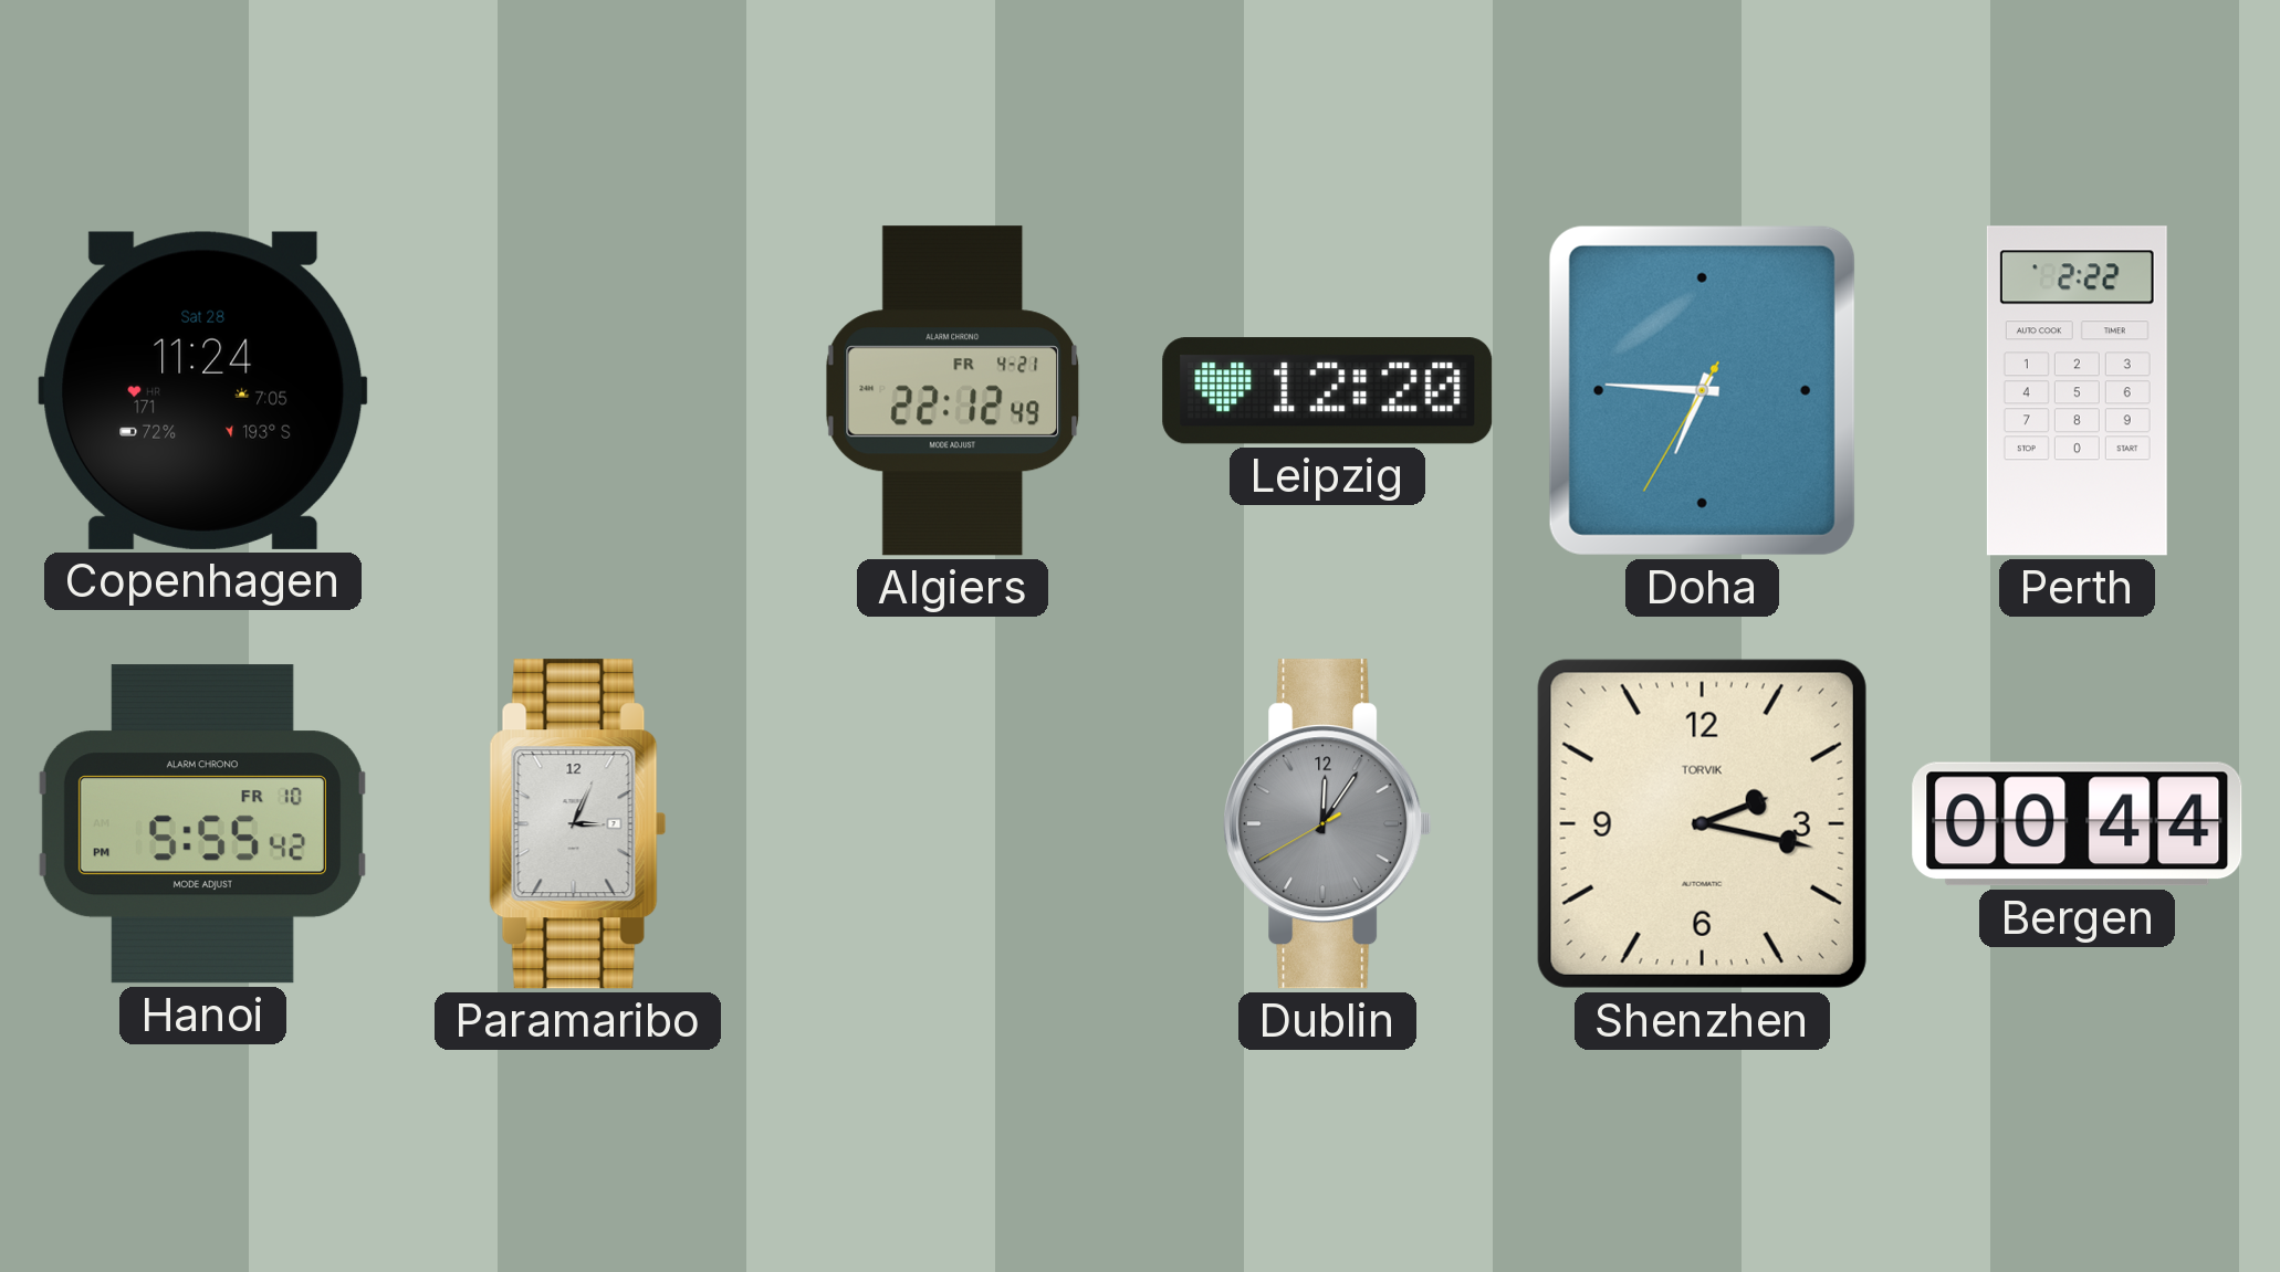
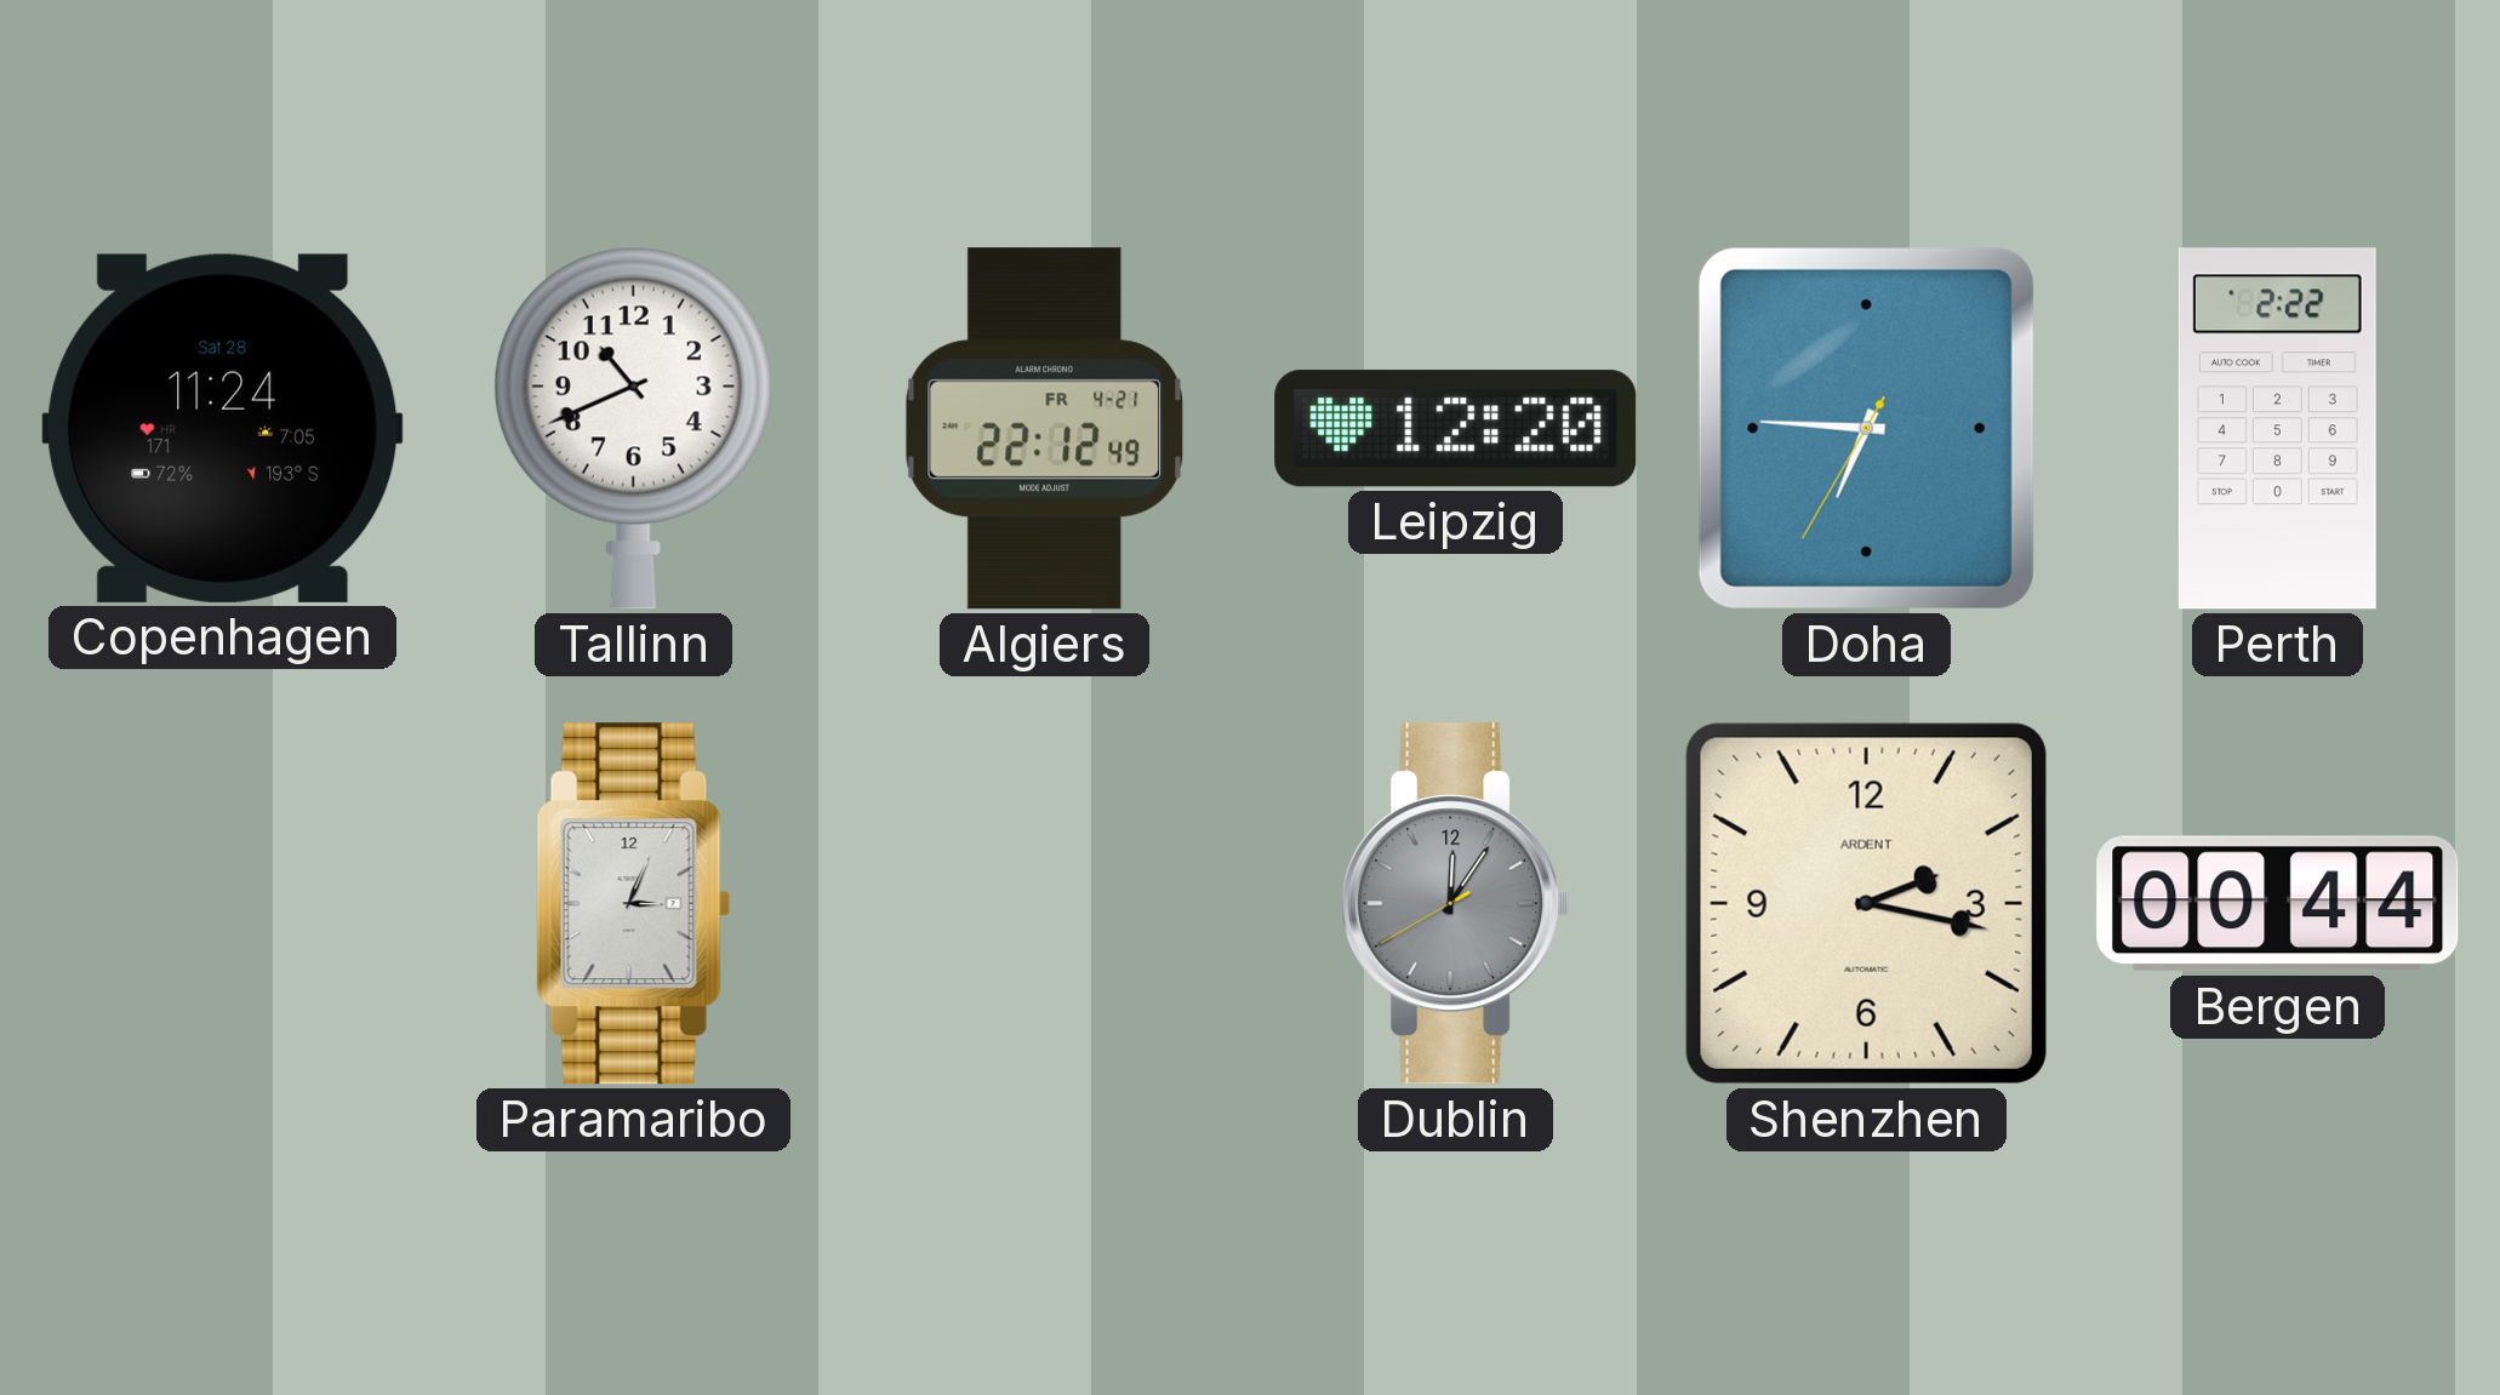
Tallinn: none -> 10:41
Hanoi: 5:55 -> none
Shenzhen brand: TORVIK -> ARDENT
